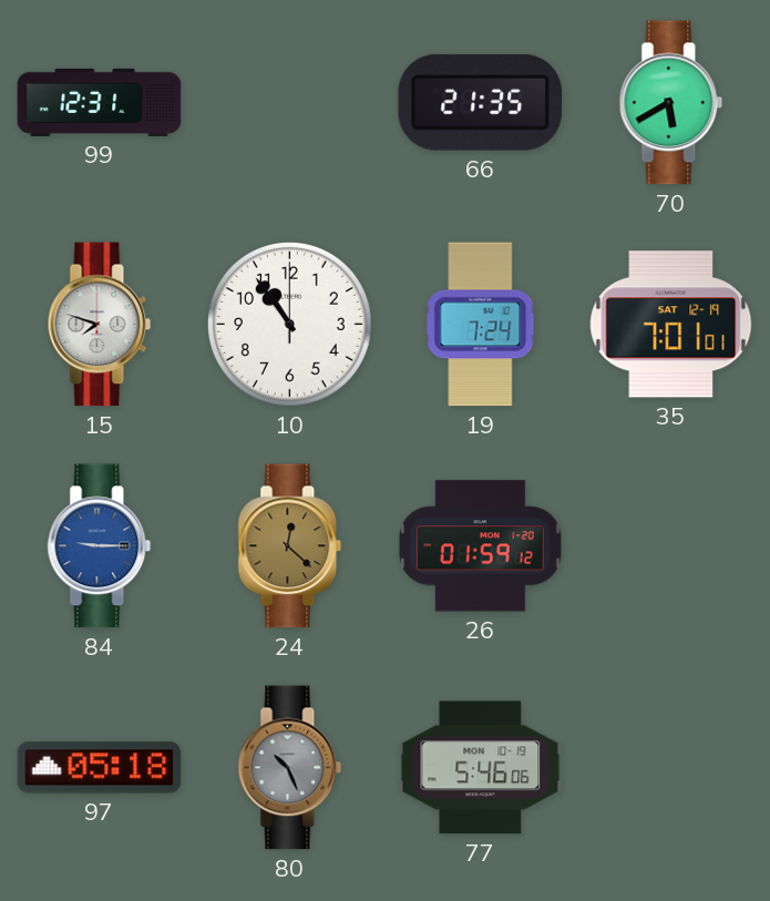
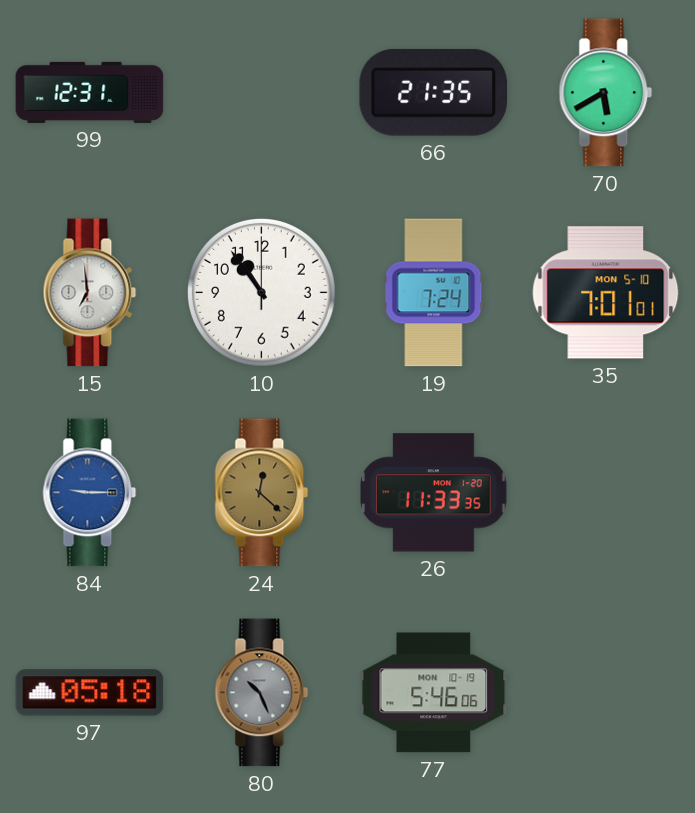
15: 7:48 -> 6:59
35 date: SAT 12-19 -> MON 5-10
26: 01:59 -> 11:33
